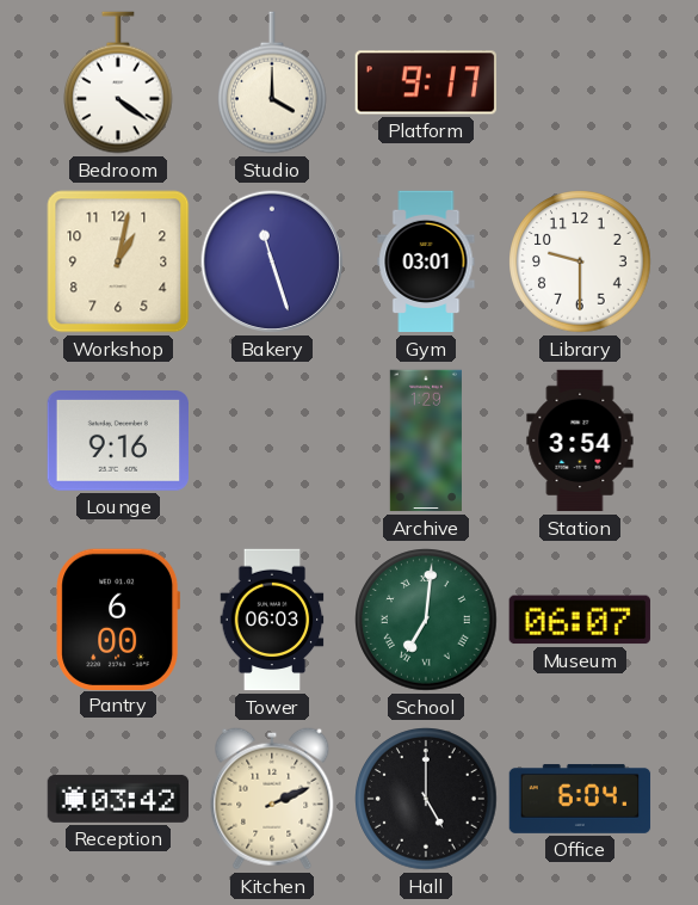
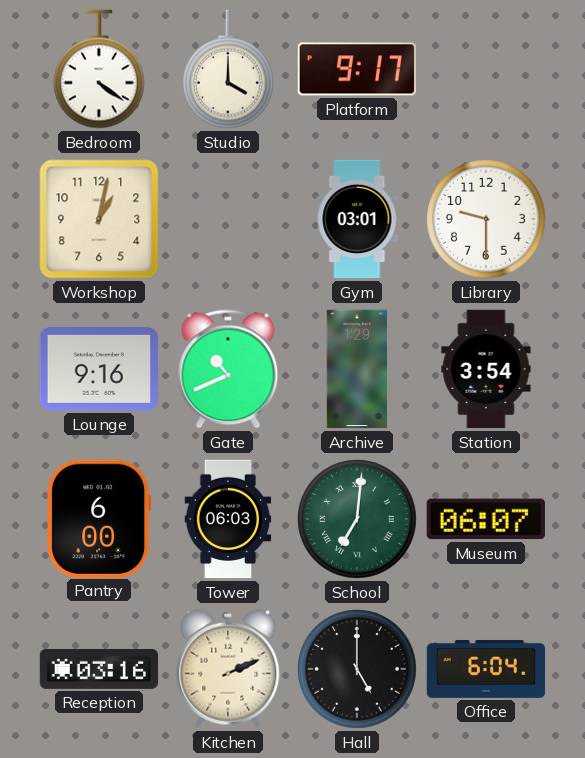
Bakery: 11:27 -> none
Gate: none -> 10:41
Reception: 03:42 -> 03:16
